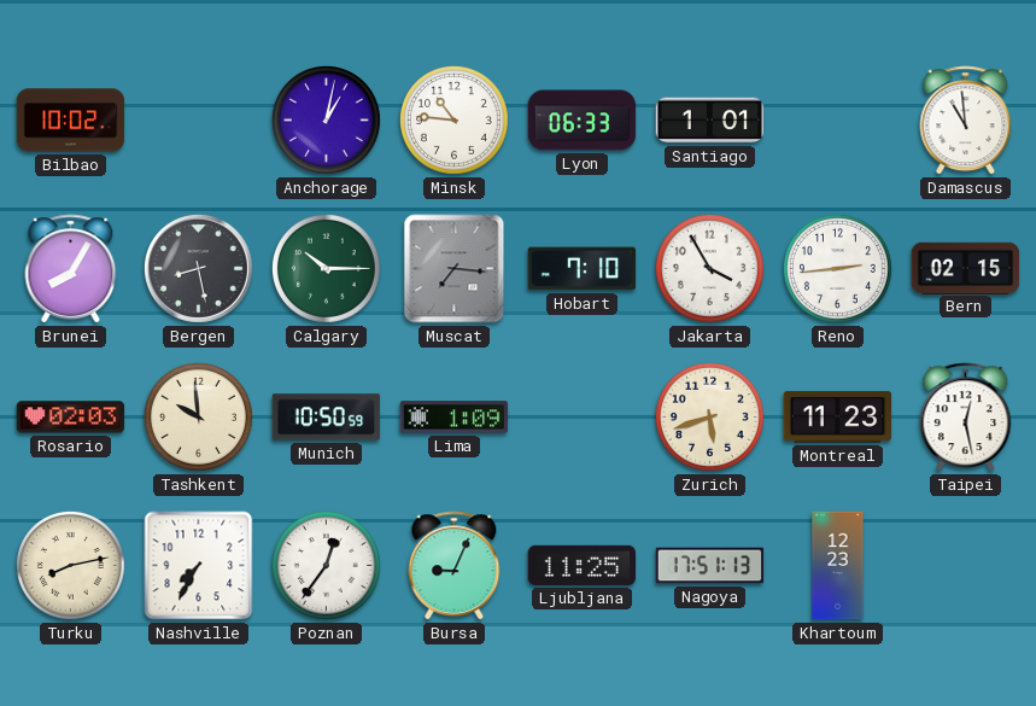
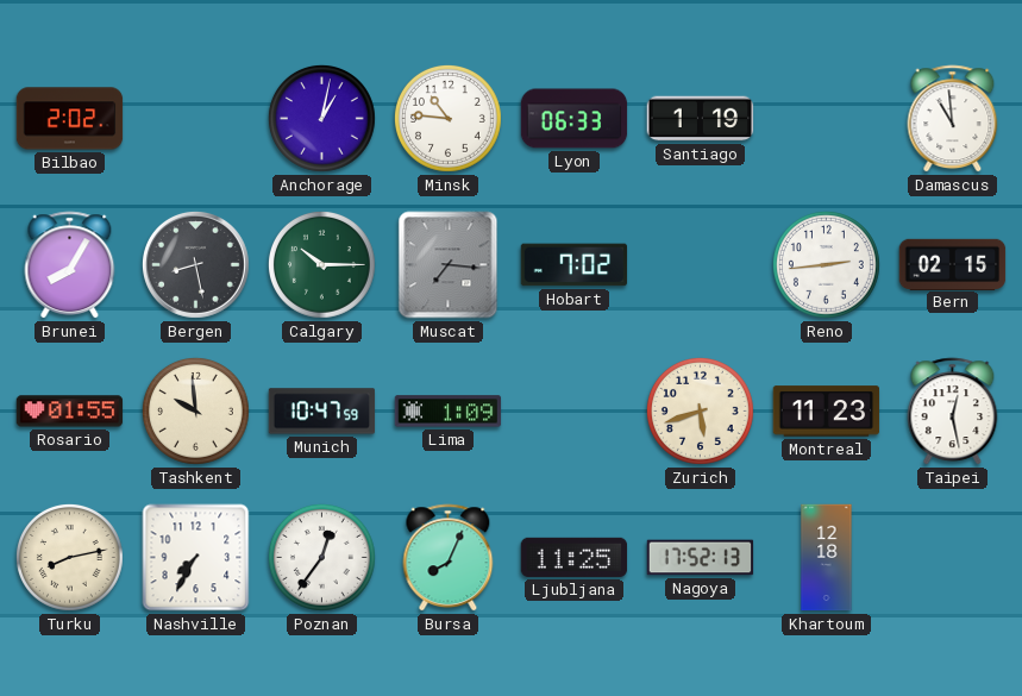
Bilbao: 10:02 -> 2:02
Santiago: 1:01 -> 1:19
Hobart: 7:10 -> 7:02
Jakarta: 3:55 -> none
Rosario: 02:03 -> 01:55
Munich: 10:50 -> 10:47
Bursa: 9:04 -> 8:04
Nagoya: 17:51 -> 17:52
Khartoum: 12:23 -> 12:18
